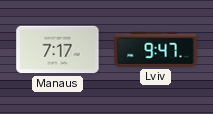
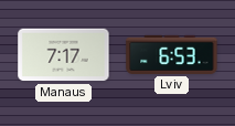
Lviv: 9:47 -> 6:53
